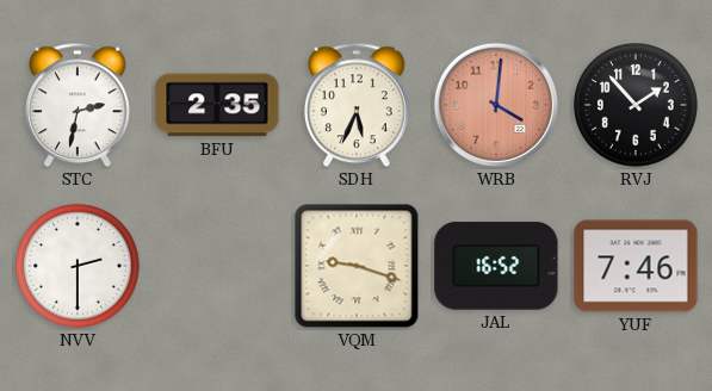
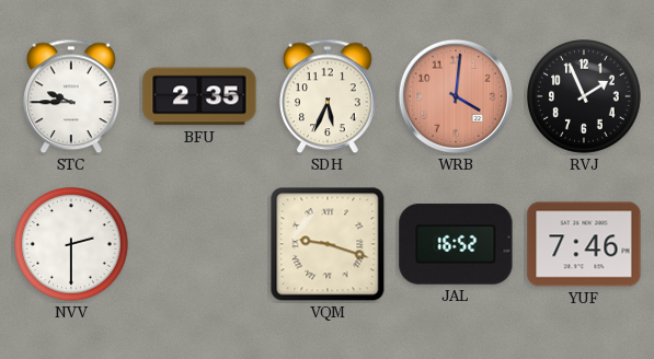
STC: 2:32 -> 9:45
RVJ: 1:53 -> 1:56
